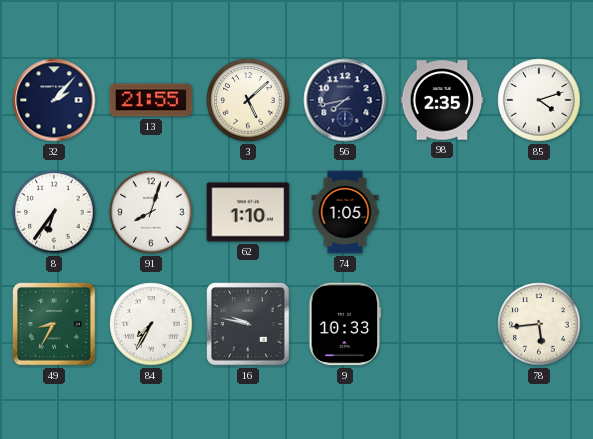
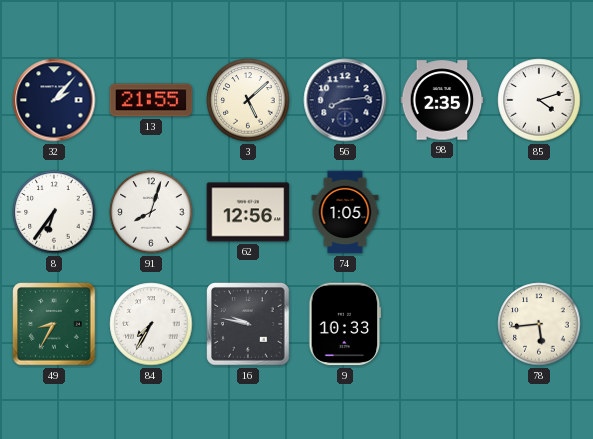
56: 7:43 -> 8:14
62: 1:10 -> 12:56
